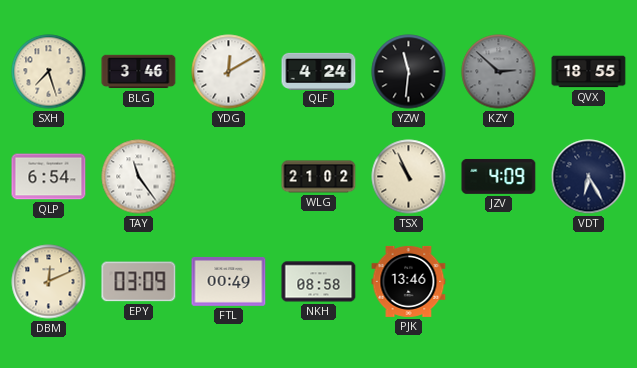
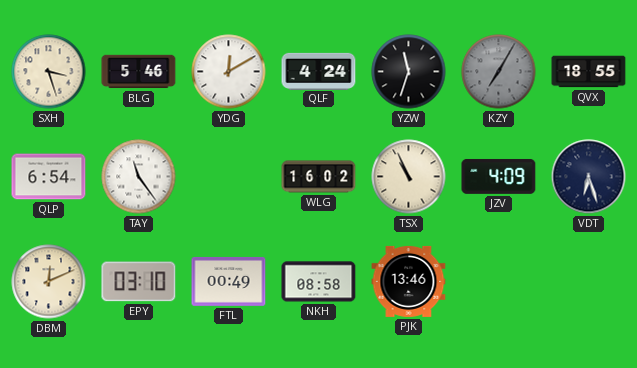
SXH: 7:27 -> 3:27
BLG: 3:46 -> 5:46
YZW: 11:31 -> 11:33
KZY: 2:52 -> 7:05
WLG: 21:02 -> 16:02
VDT: 6:25 -> 6:27
EPY: 03:09 -> 03:10
